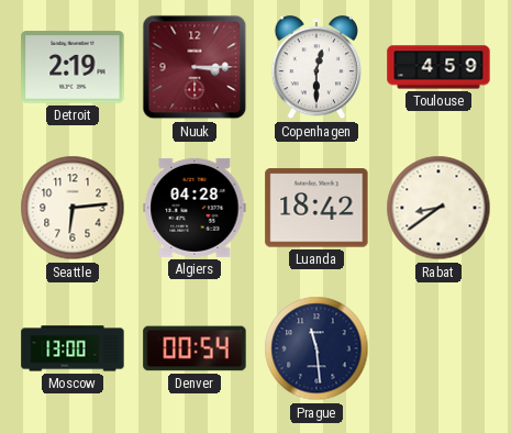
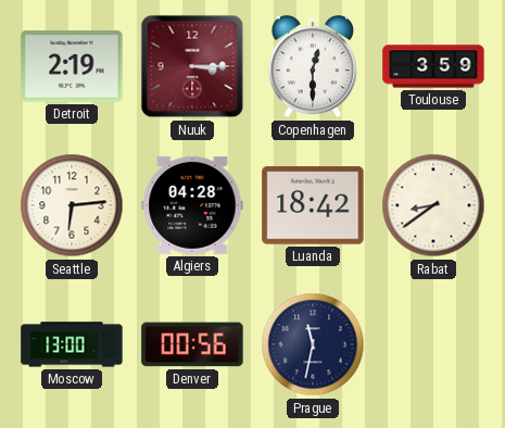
Toulouse: 4:59 -> 3:59
Denver: 00:54 -> 00:56
Prague: 11:29 -> 11:32
